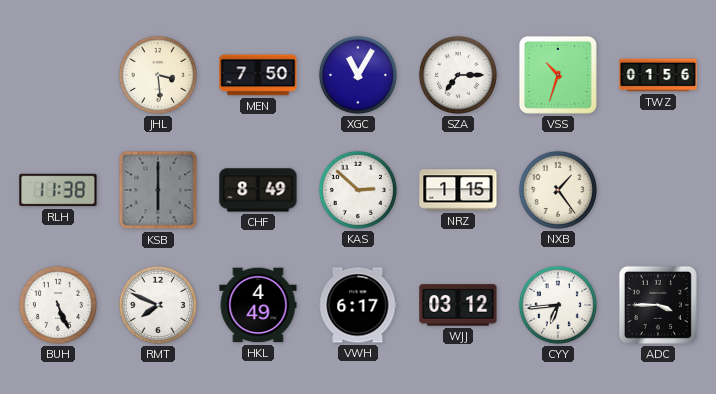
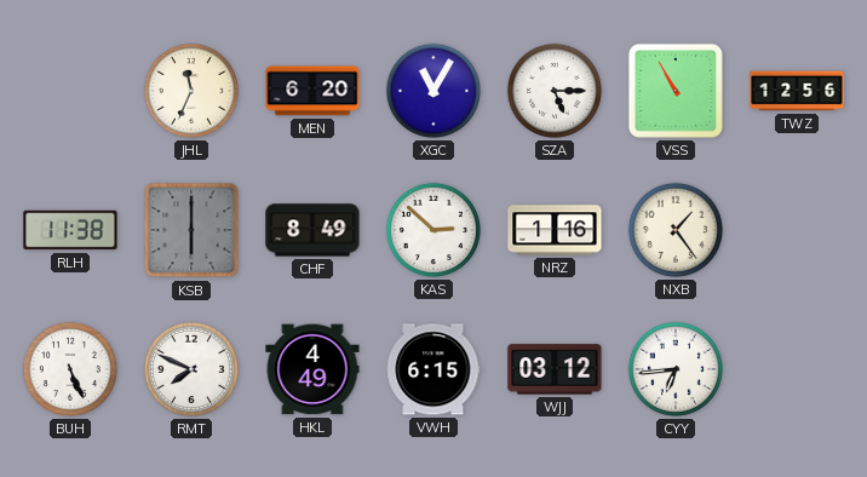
JHL: 3:29 -> 11:34
MEN: 7:50 -> 6:20
SZA: 7:15 -> 5:15
VSS: 10:33 -> 10:55
TWZ: 01:56 -> 12:56
NRZ: 1:15 -> 1:16
VWH: 6:17 -> 6:15
ADC: 3:45 -> none
